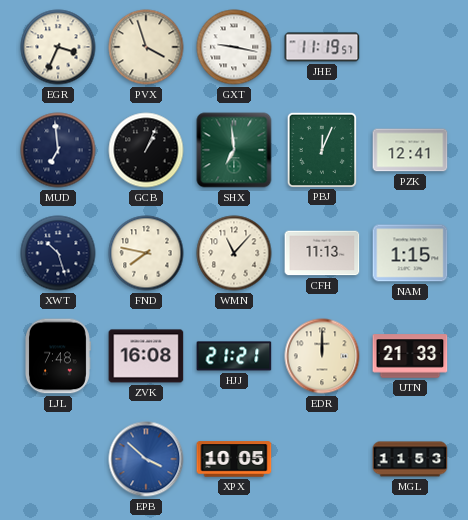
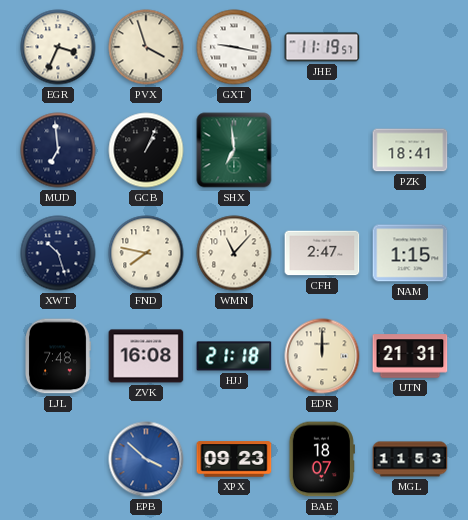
PBJ: 12:04 -> none
PZK: 12:41 -> 18:41
CFH: 11:13 -> 2:47
HJJ: 21:21 -> 21:18
UTN: 21:33 -> 21:31
XPX: 10:05 -> 09:23
BAE: none -> 18:07
